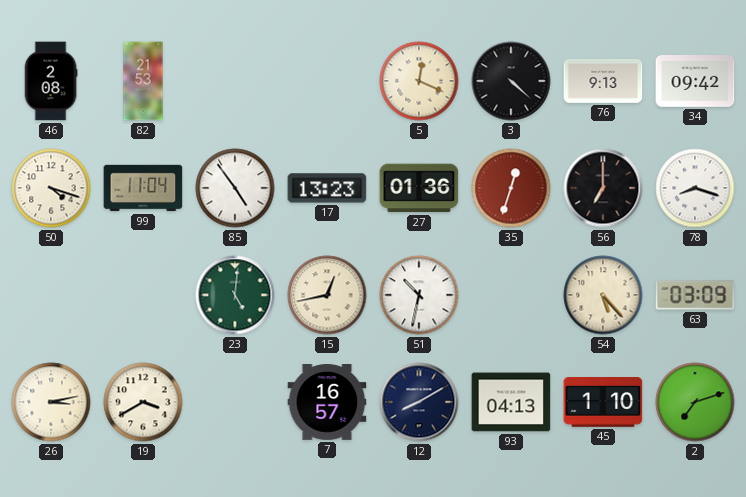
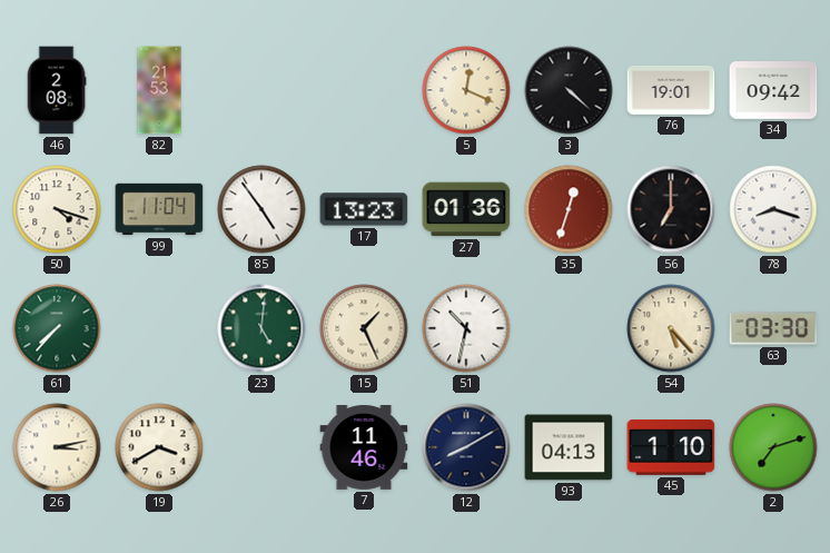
76: 9:13 -> 19:01
61: none -> 7:37
15: 12:43 -> 1:26
63: 03:09 -> 03:30
7: 16:57 -> 11:46
